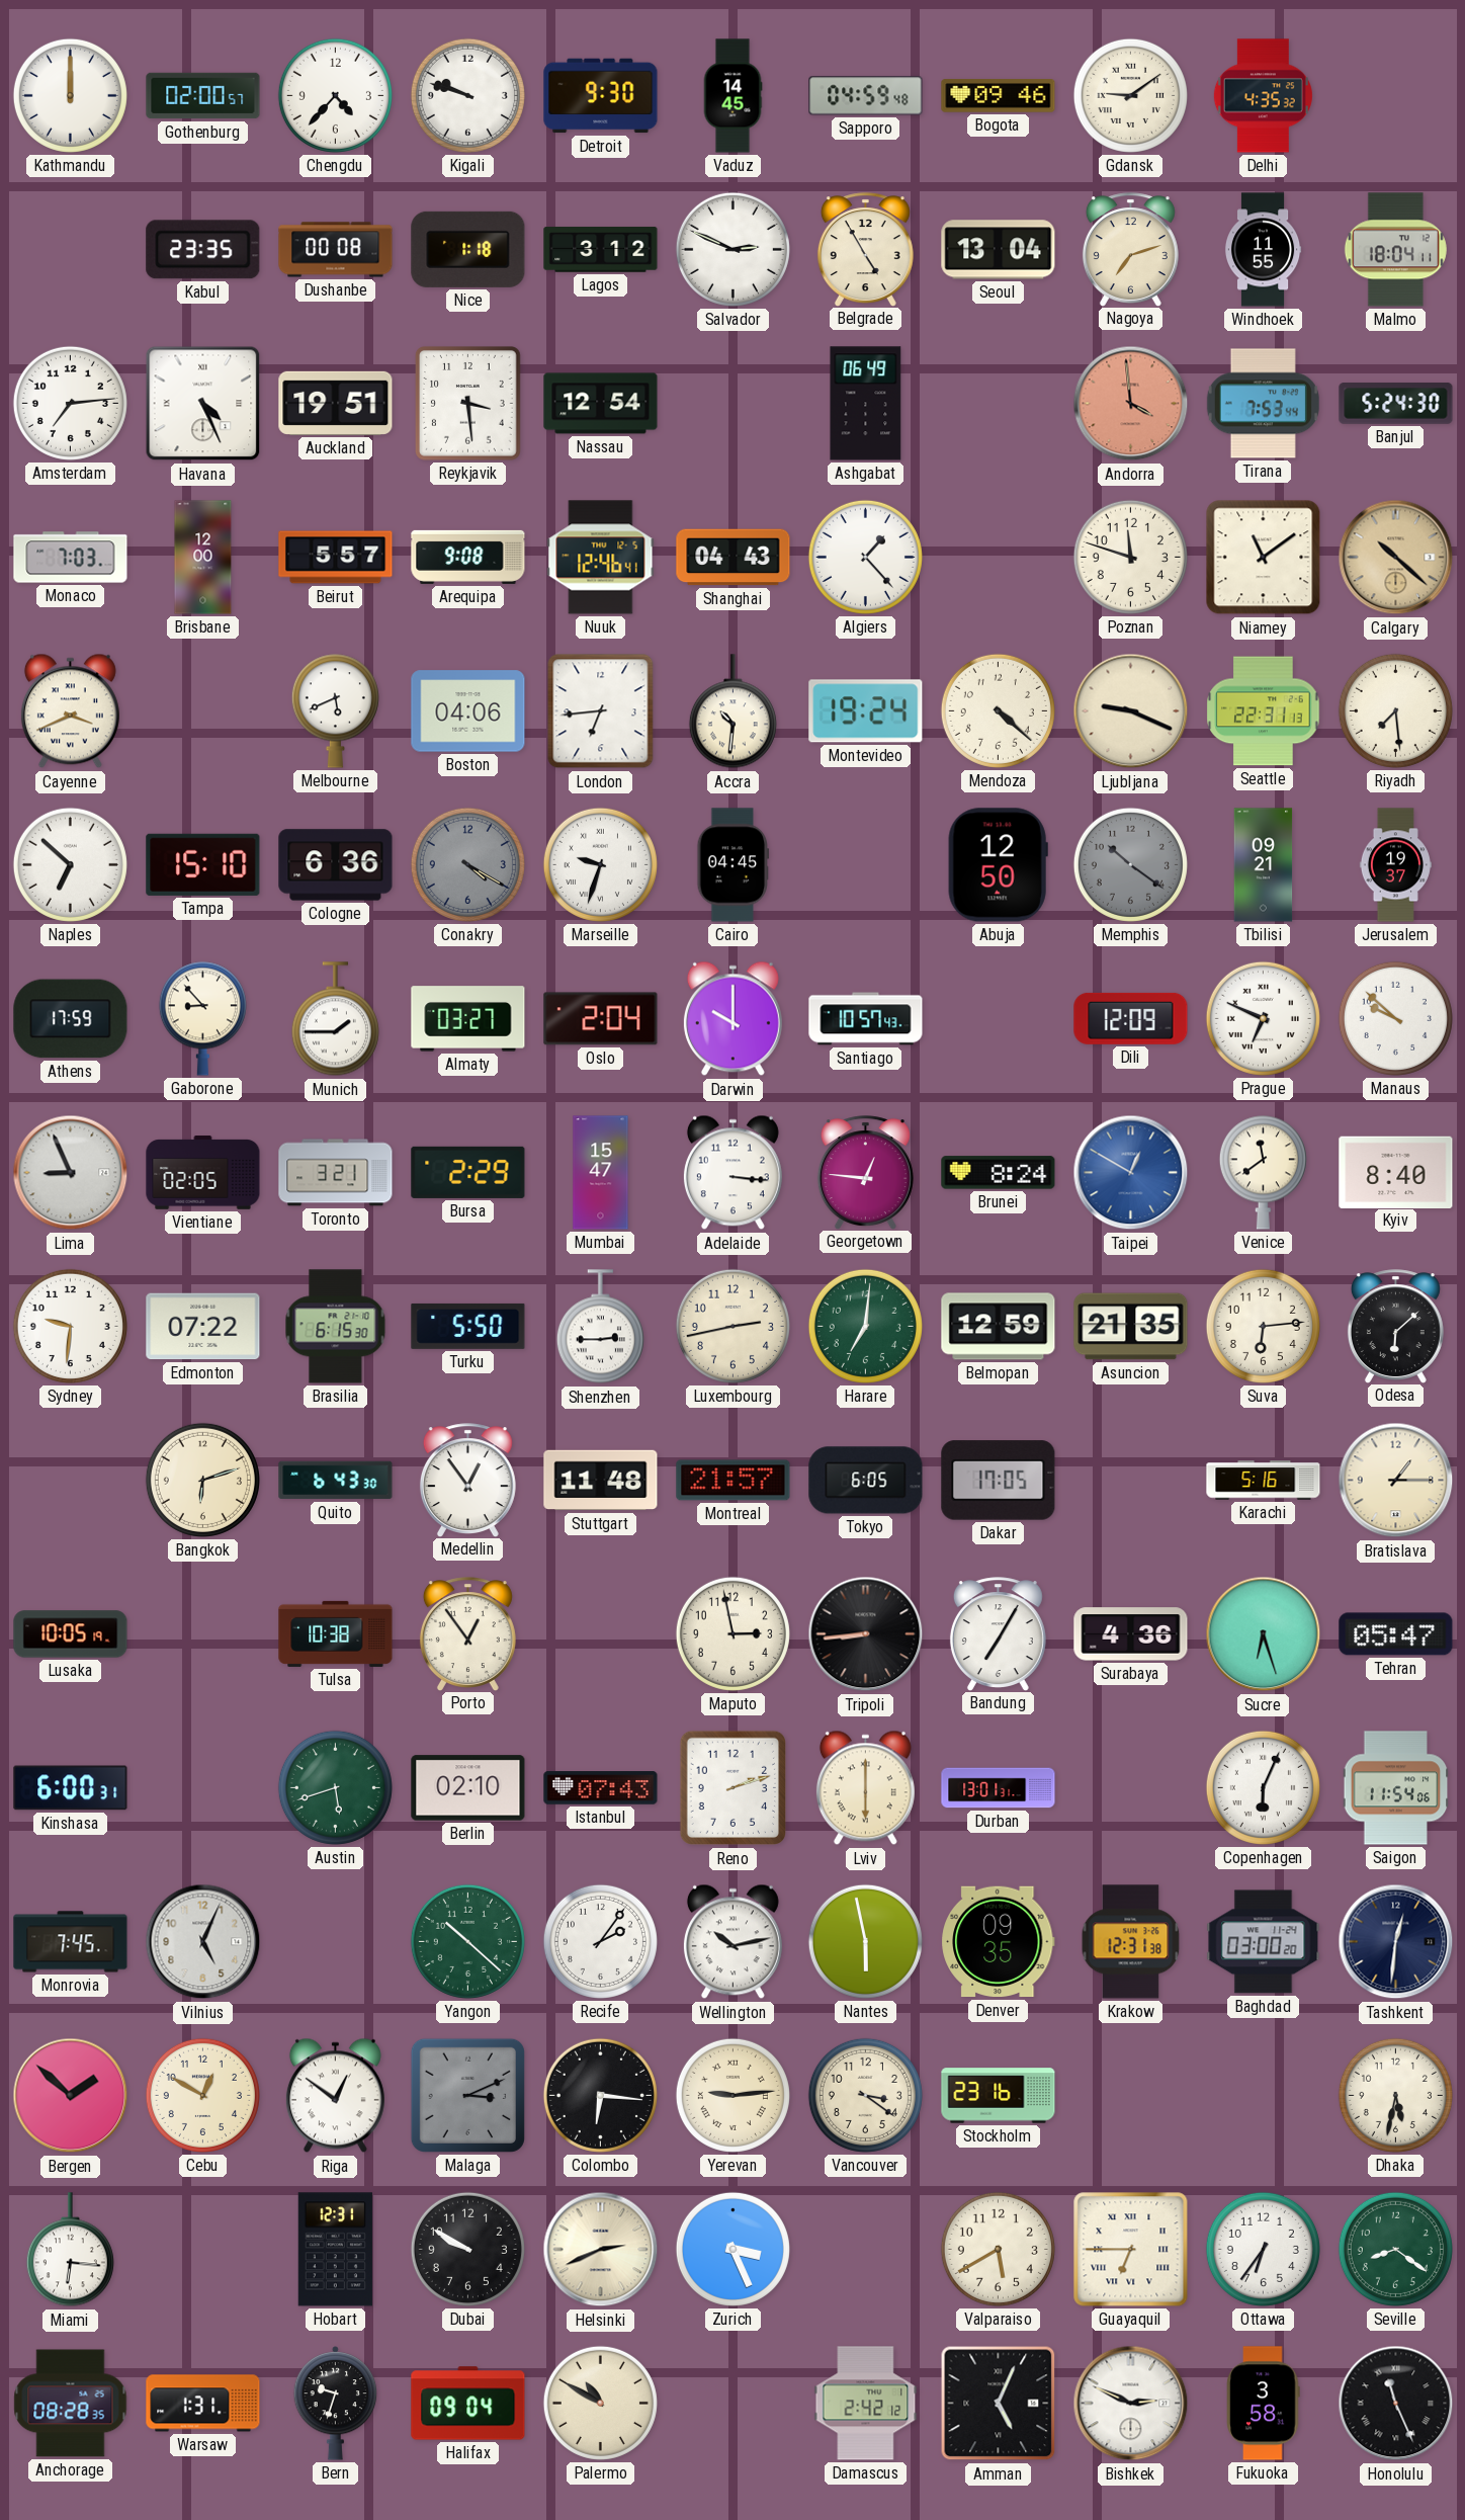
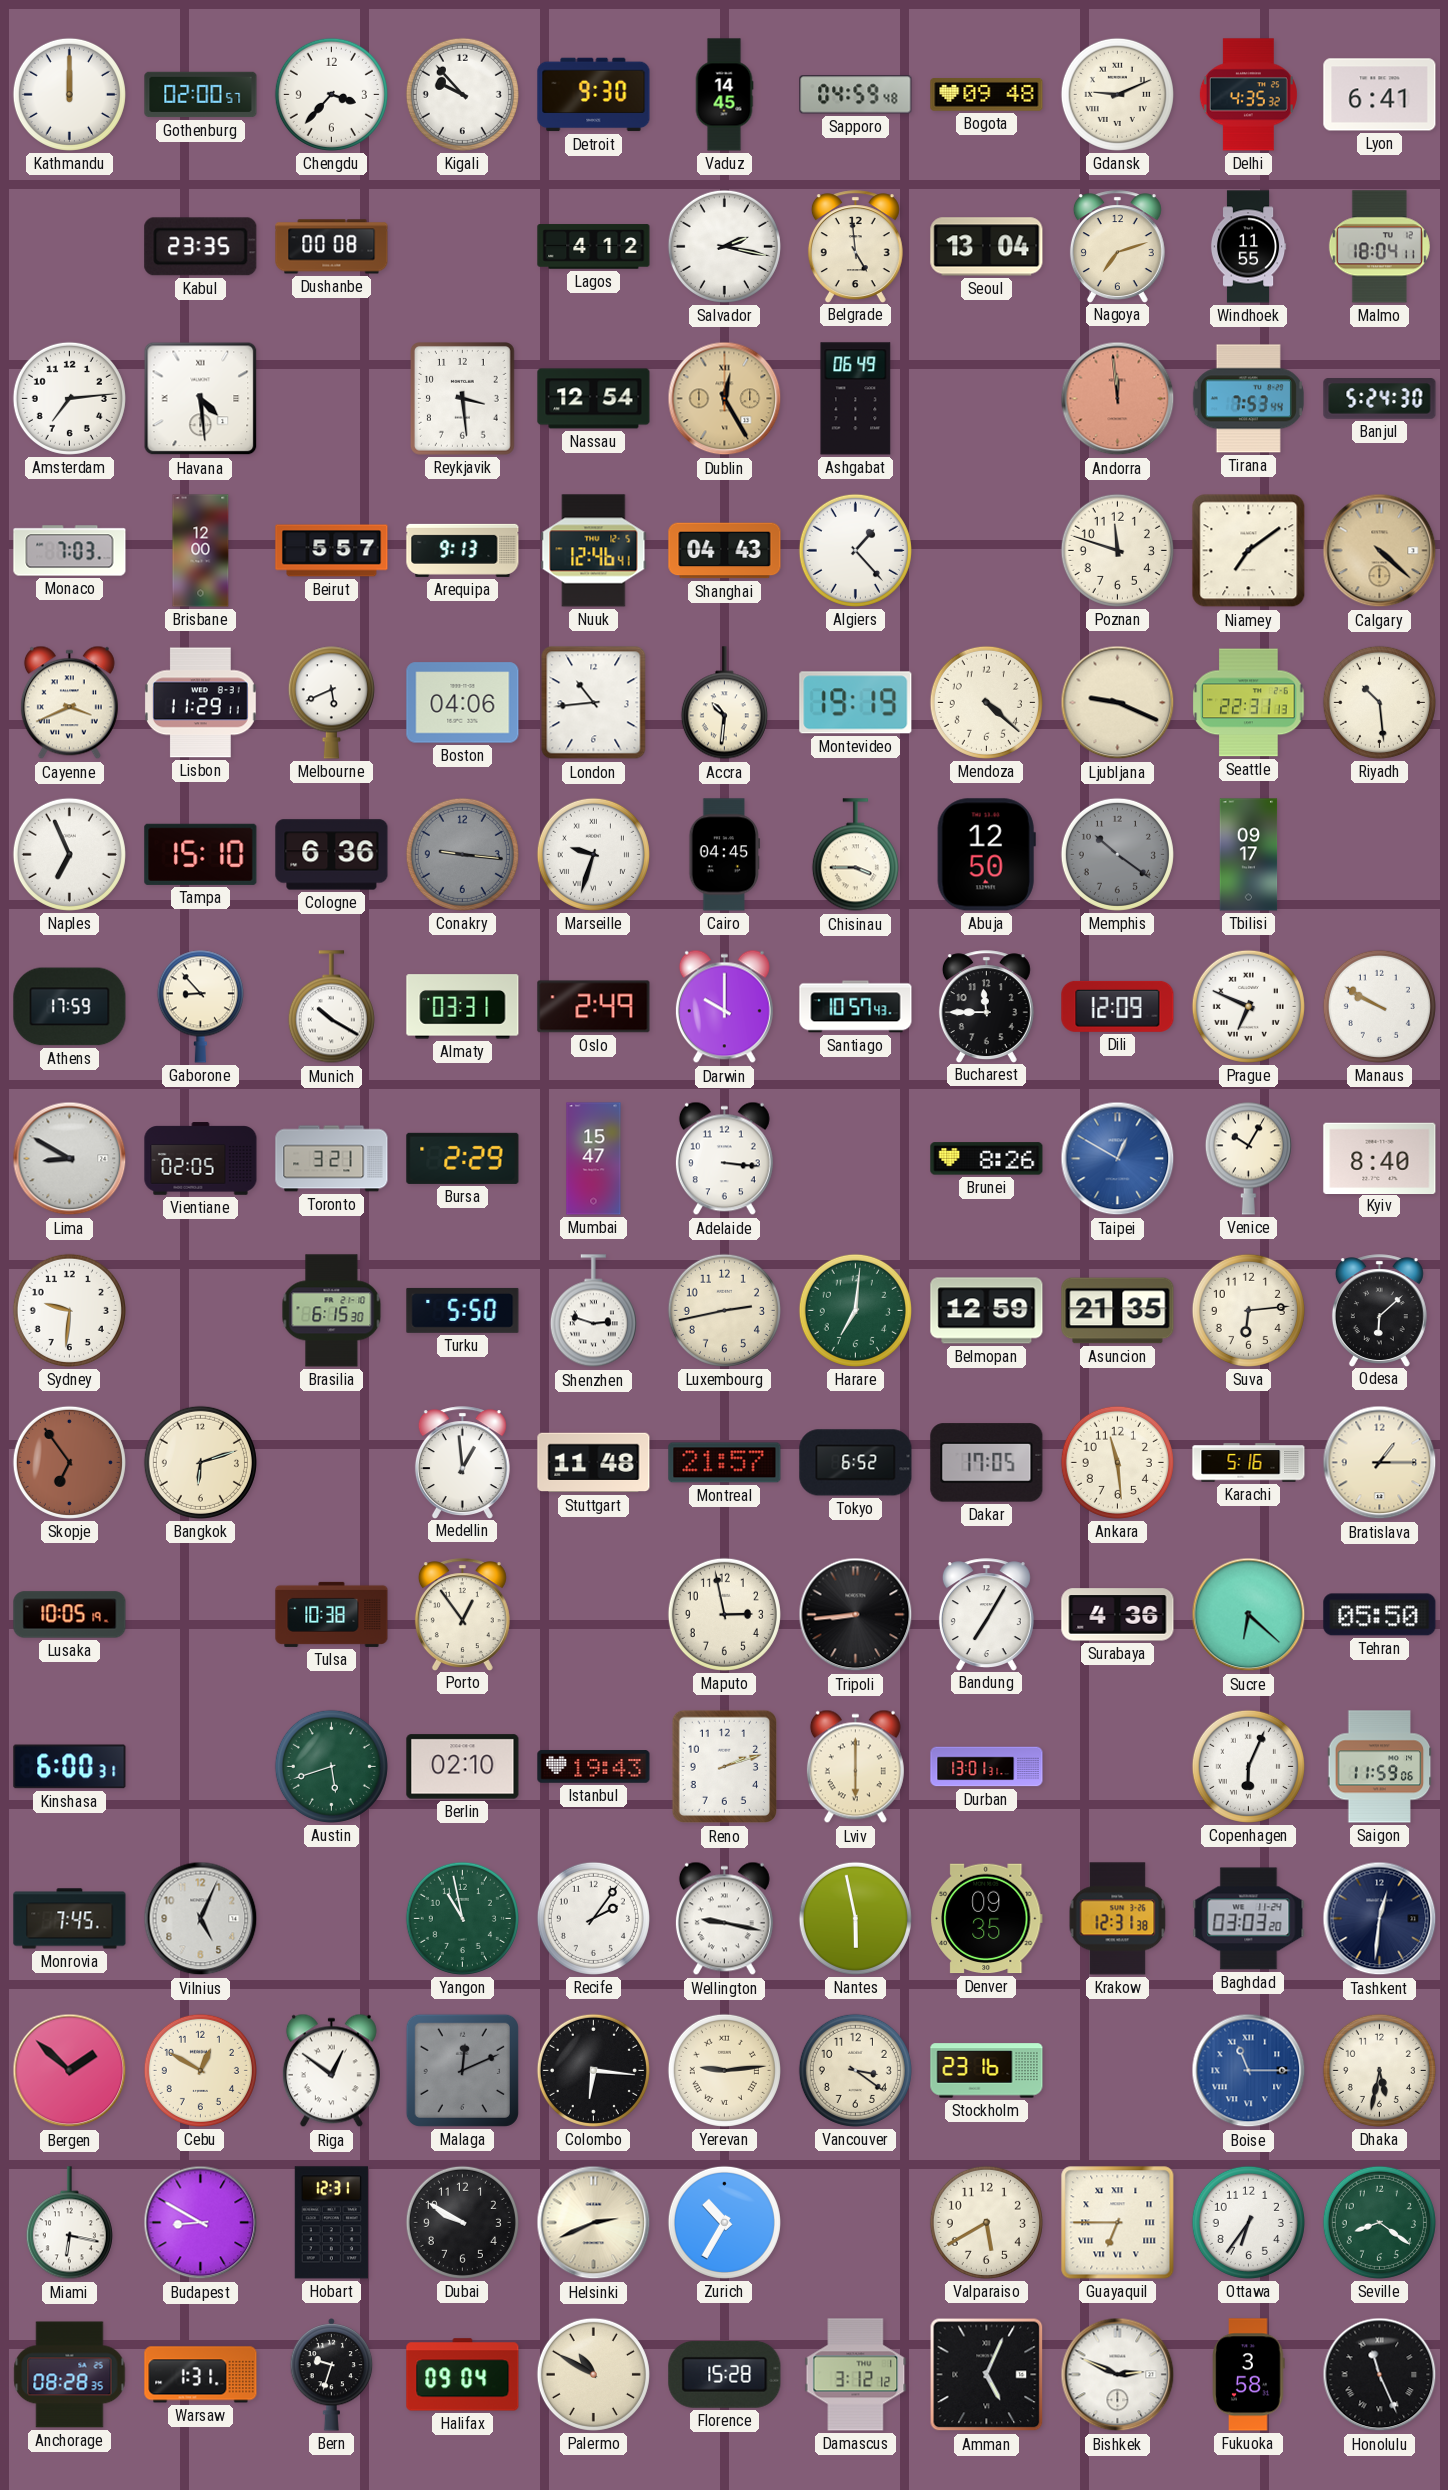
Chengdu: 4:37 -> 3:37
Kigali: 9:48 -> 9:53
Bogota: 09:46 -> 09:48
Gdansk: 9:09 -> 9:11
Lyon: none -> 6:41
Nice: 1:18 -> none
Lagos: 3:12 -> 4:12
Salvador: 2:49 -> 2:17
Belgrade: 4:55 -> 4:59
Havana: 4:26 -> 4:29
Auckland: 19:51 -> none
Dublin: none -> 12:25
Andorra: 3:59 -> 11:59
Arequipa: 9:08 -> 9:13
Niamey: 11:09 -> 7:09
Calgary: 10:22 -> 4:22
Lisbon: none -> 11:29
London: 6:44 -> 10:44
Montevideo: 19:24 -> 19:19
Riyadh: 7:29 -> 10:29
Naples: 6:52 -> 6:56
Conakry: 4:20 -> 9:16
Chisinau: none -> 3:45
Tbilisi: 09:21 -> 09:17
Jerusalem: 19:37 -> none
Munich: 1:45 -> 10:20
Almaty: 03:27 -> 03:31
Oslo: 2:04 -> 2:49
Bucharest: none -> 11:45
Manaus: 9:52 -> 9:50
Lima: 8:56 -> 8:50
Georgetown: 12:46 -> none
Brunei: 8:24 -> 8:26
Venice: 11:39 -> 10:05
Edmonton: 07:22 -> none
Shenzhen: 2:45 -> 2:48
Skopje: none -> 6:54
Quito: 6:43 -> none
Medellin: 12:54 -> 12:59
Tokyo: 6:05 -> 6:52
Ankara: none -> 11:29
Sucre: 6:27 -> 6:22
Tehran: 05:47 -> 05:50
Istanbul: 07:43 -> 19:43
Saigon: 11:54 -> 11:59
Yangon: 10:22 -> 10:58
Wellington: 10:13 -> 9:17
Baghdad: 03:00 -> 03:03
Malaga: 3:11 -> 12:11
Boise: none -> 11:15
Miami: 6:16 -> 6:17
Budapest: none -> 8:50
Zurich: 3:26 -> 10:35
Florence: none -> 15:28
Damascus: 2:42 -> 3:12
